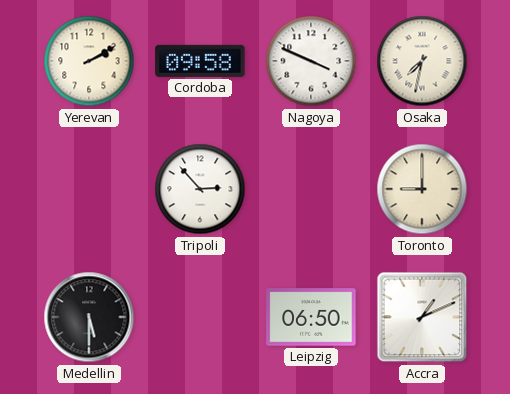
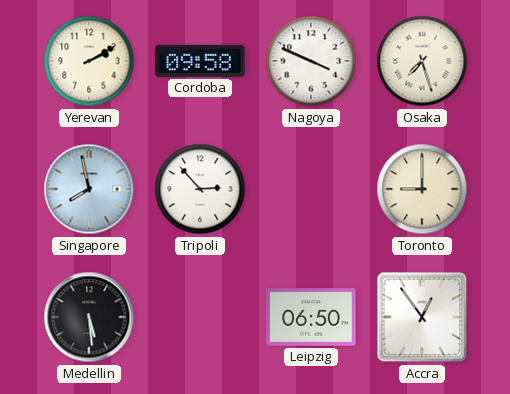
Osaka: 7:32 -> 7:27
Singapore: none -> 7:58
Medellin: 5:30 -> 5:29
Accra: 1:11 -> 12:54
